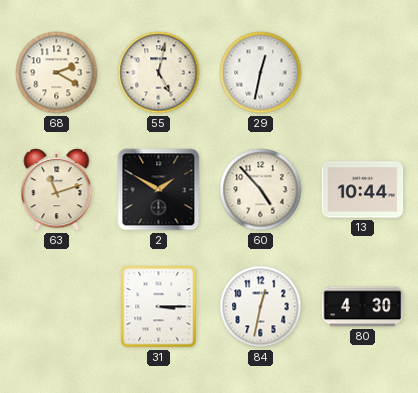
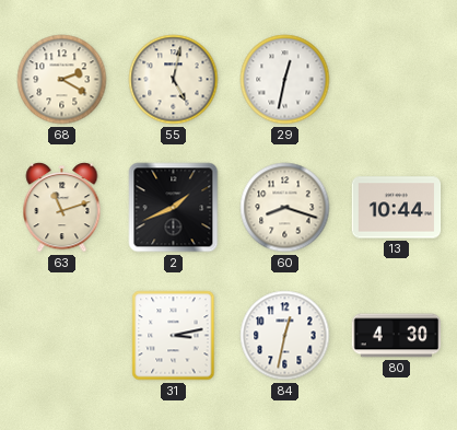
2: 1:50 -> 1:41
60: 4:53 -> 8:18
31: 3:15 -> 3:13
